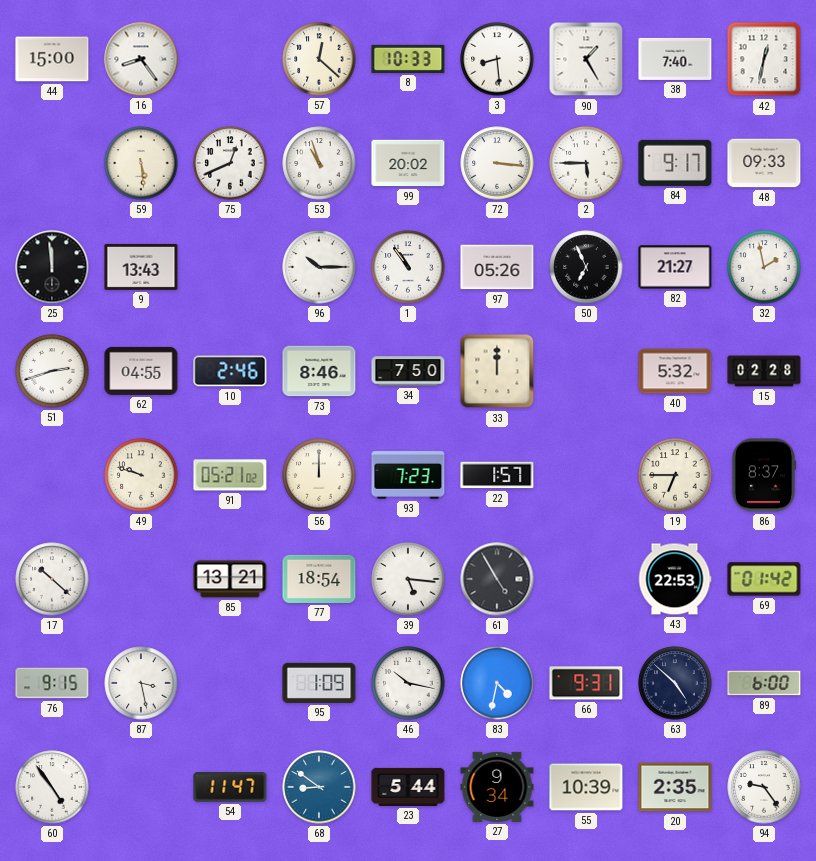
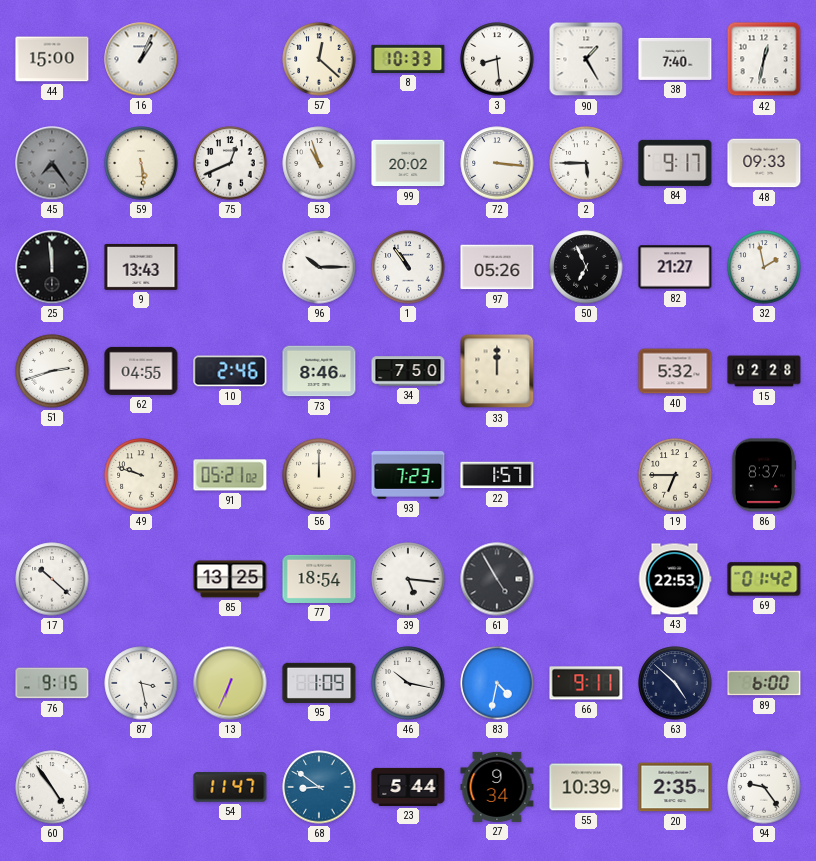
16: 8:24 -> 1:04
45: none -> 7:24
85: 13:21 -> 13:25
13: none -> 6:34
66: 9:31 -> 9:11
